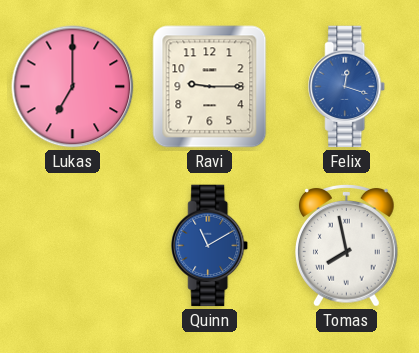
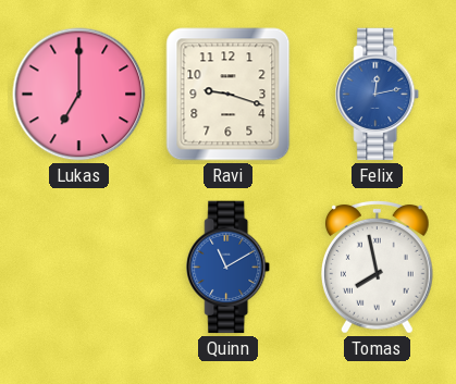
Ravi: 9:15 -> 9:18
Felix: 12:18 -> 12:13
